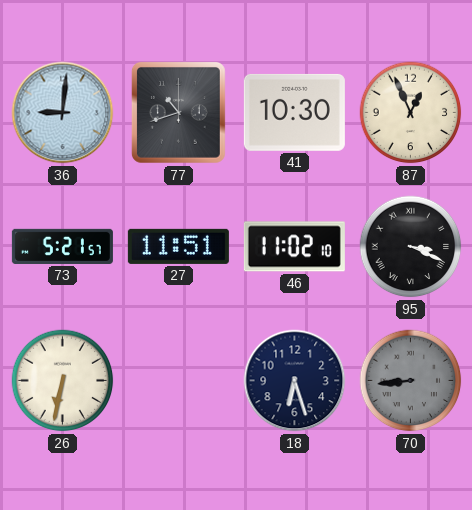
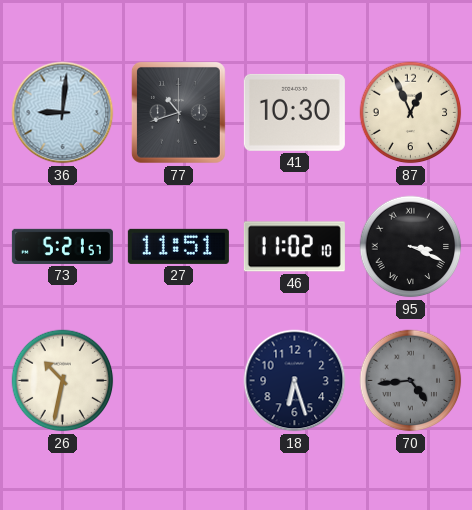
26: 6:32 -> 10:32
70: 8:44 -> 4:44
